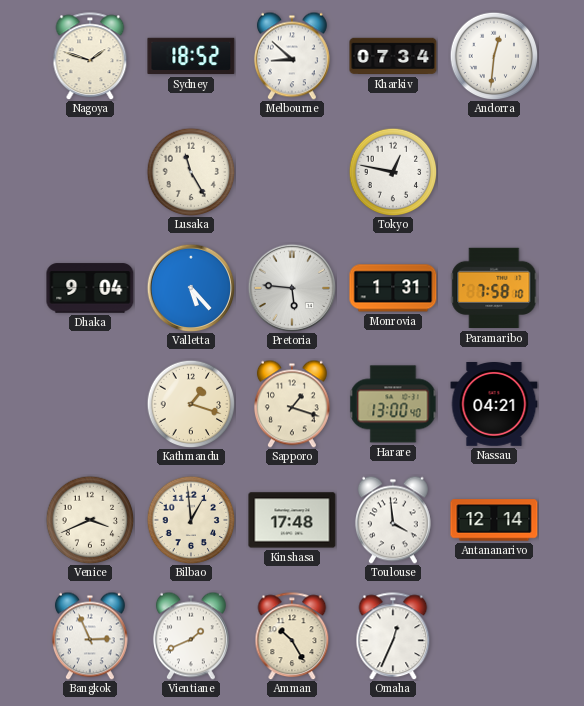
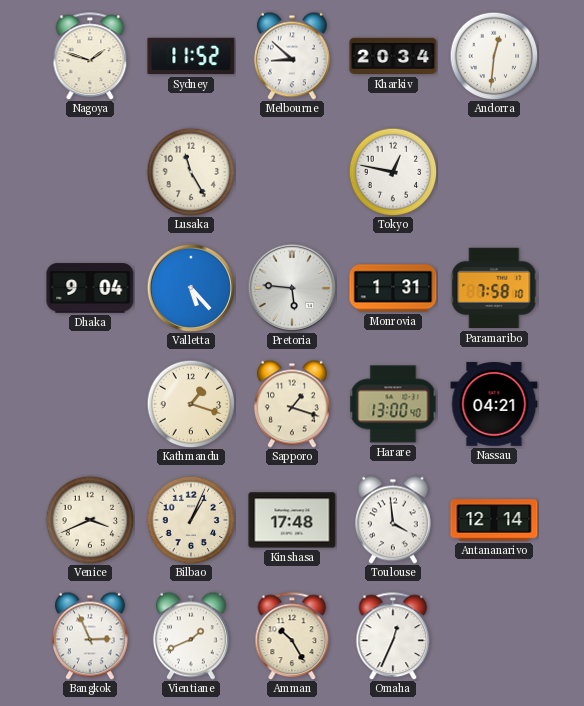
Sydney: 18:52 -> 11:52
Kharkiv: 07:34 -> 20:34
Bilbao: 12:59 -> 1:04
